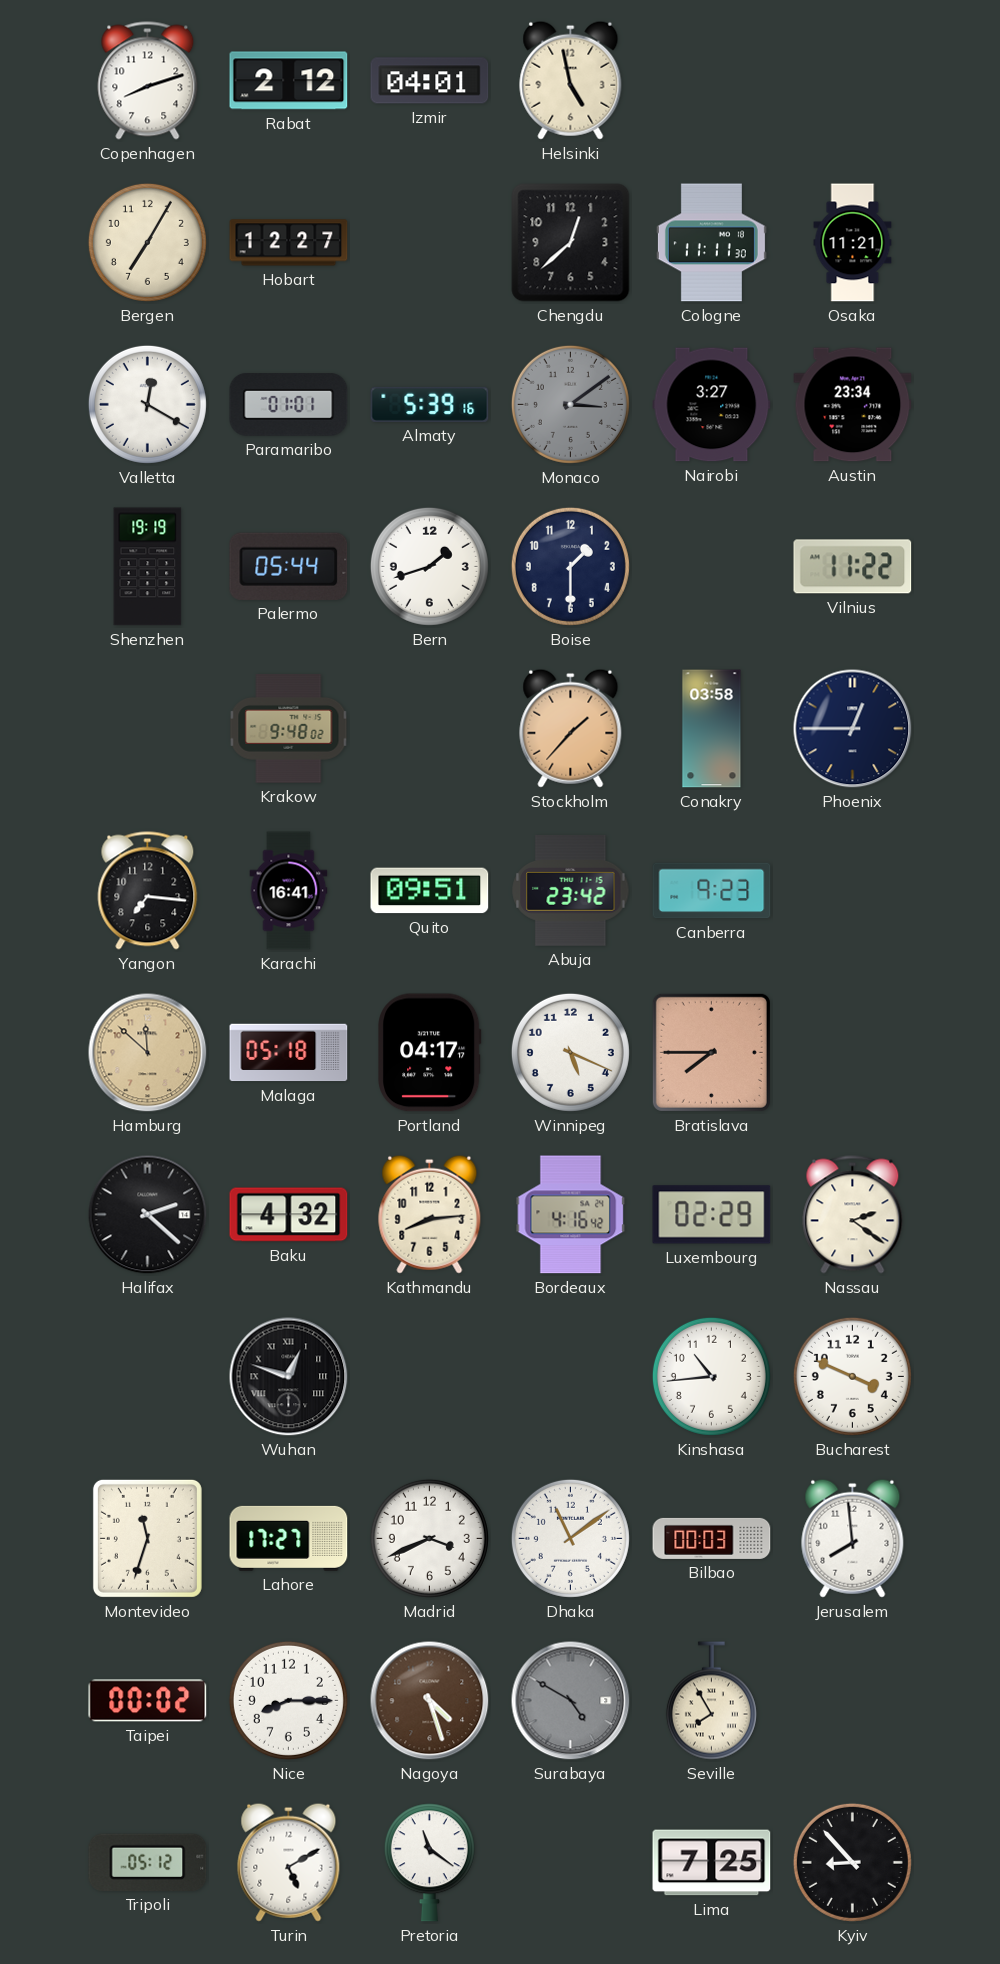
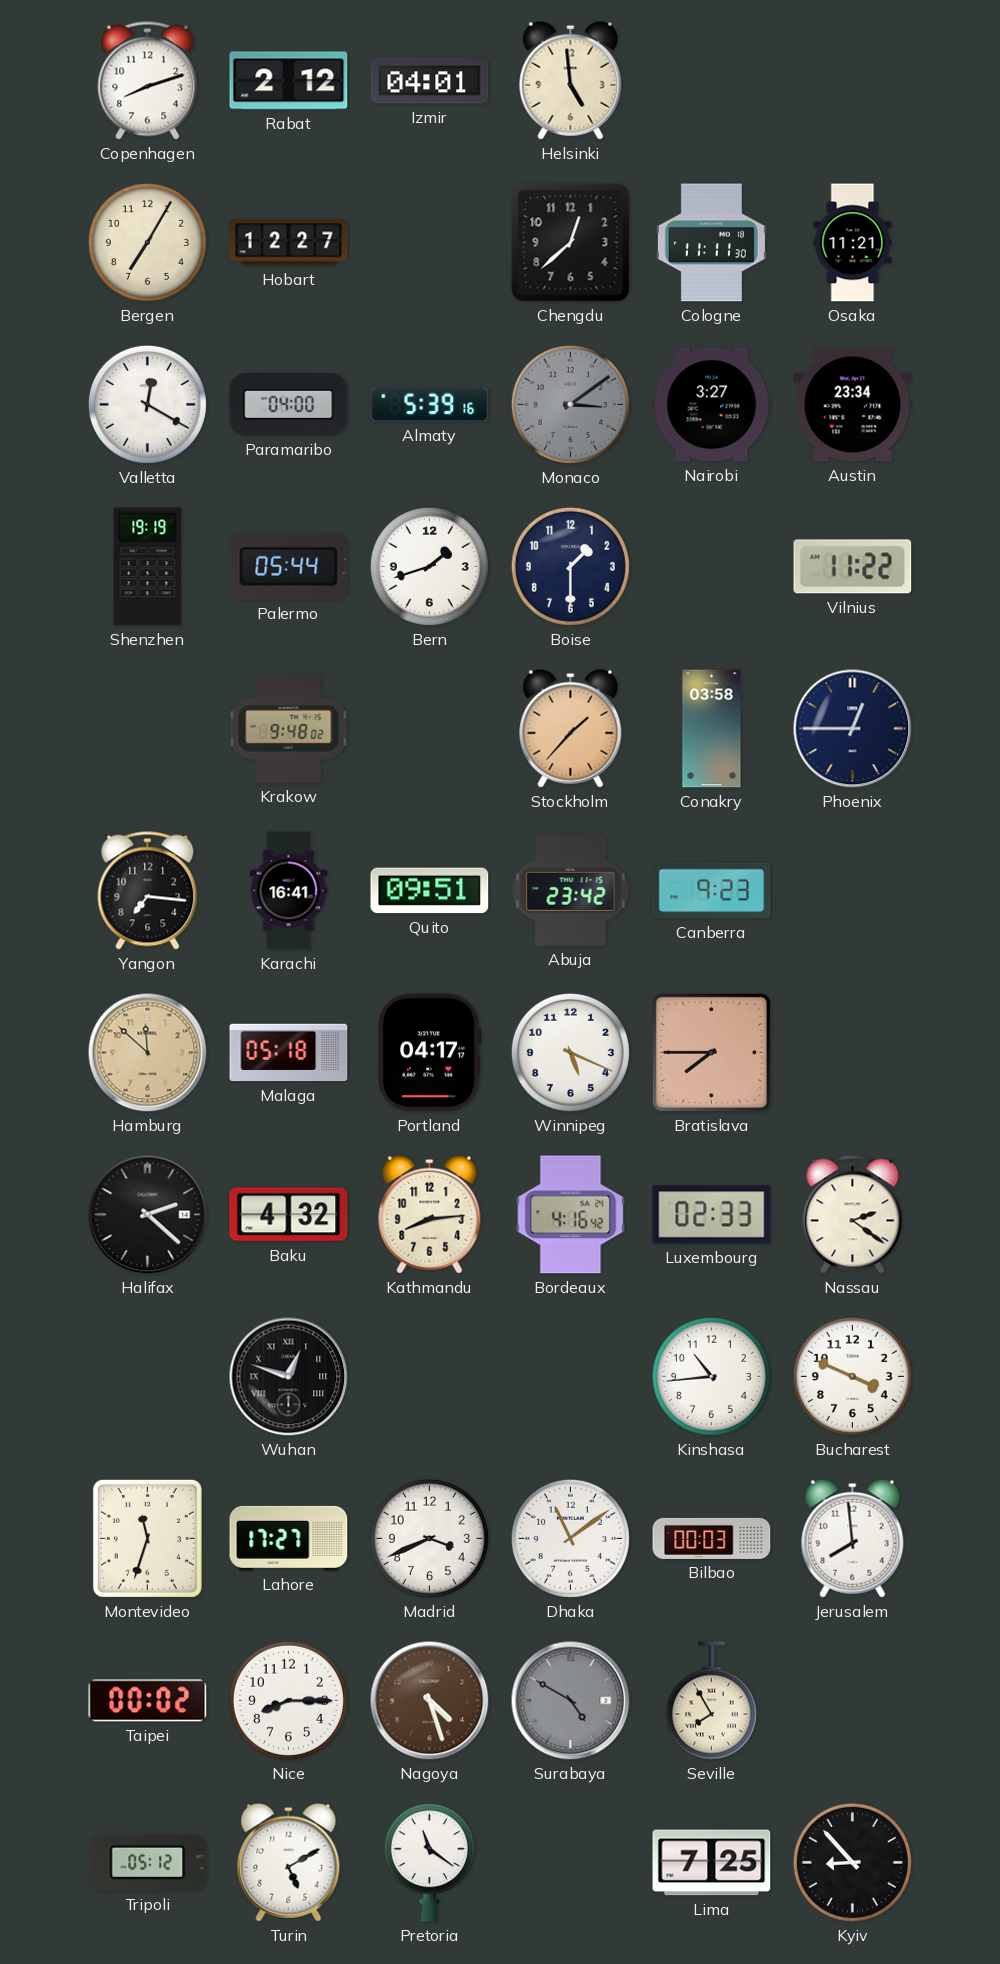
Helsinki: 4:58 -> 4:59
Paramaribo: 01:01 -> 04:00
Luxembourg: 02:29 -> 02:33
